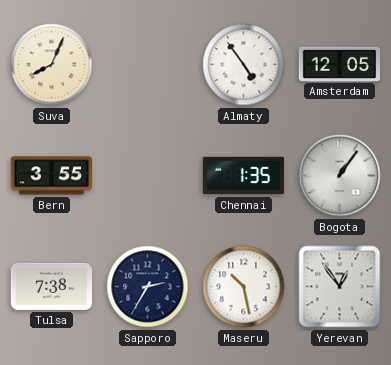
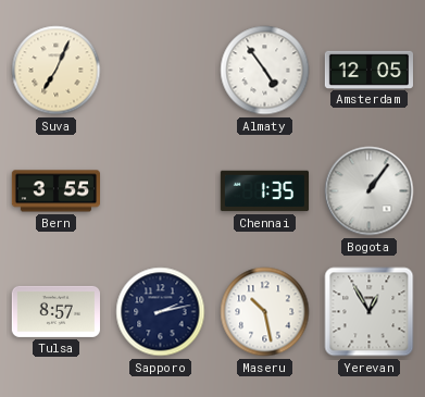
Suva: 8:04 -> 7:04
Tulsa: 7:38 -> 8:57
Sapporo: 2:35 -> 2:13
Yerevan: 12:54 -> 12:55
